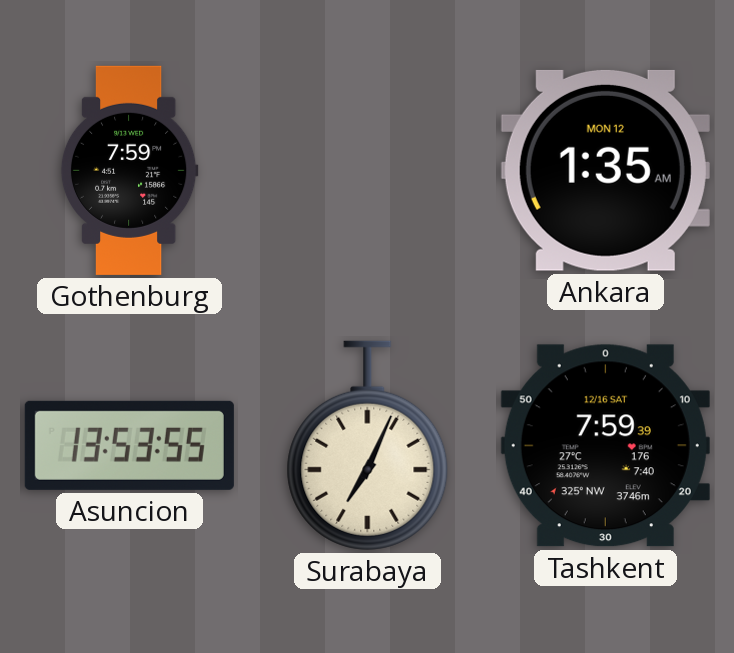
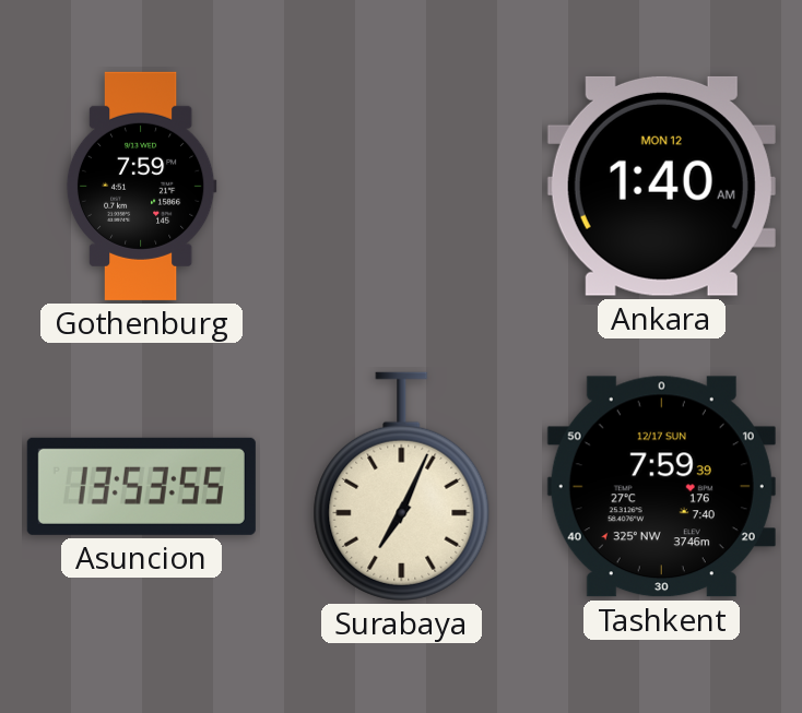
Ankara: 1:35 -> 1:40
Tashkent date: 12/16 SAT -> 12/17 SUN
